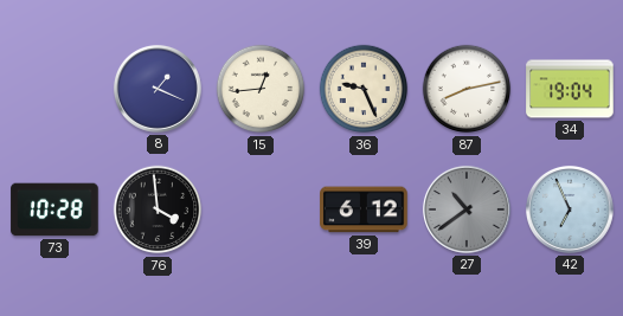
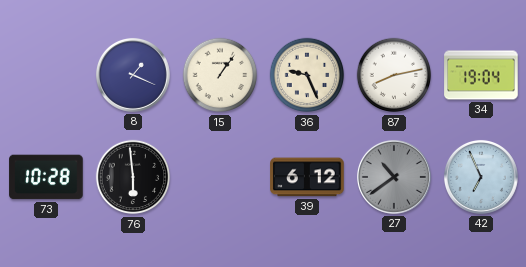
15: 12:44 -> 1:06
76: 3:59 -> 5:59
